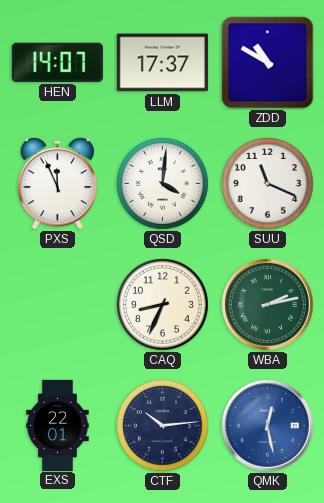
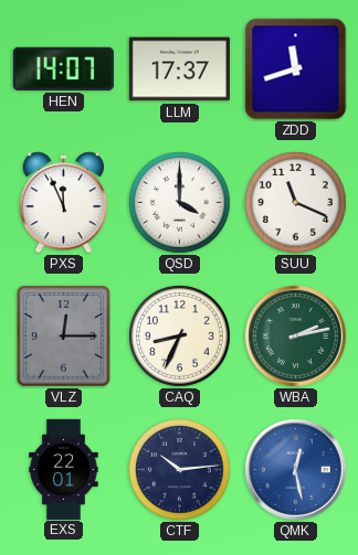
ZDD: 10:50 -> 11:42
QSD: 4:01 -> 4:00
VLZ: none -> 12:15
